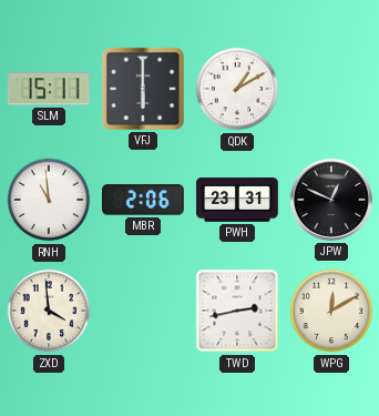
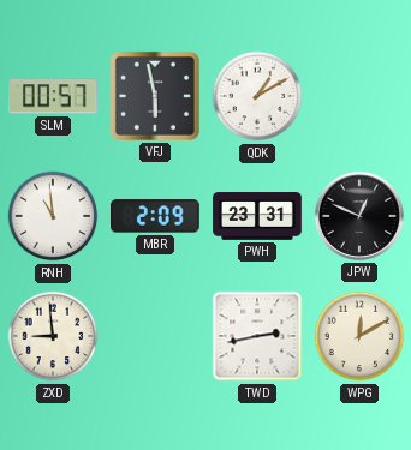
SLM: 15:11 -> 00:57
VFJ: 6:00 -> 5:58
MBR: 2:06 -> 2:09
ZXD: 3:59 -> 8:59
